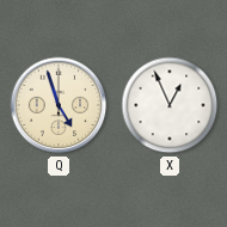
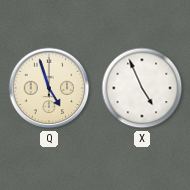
X: 12:56 -> 4:56
